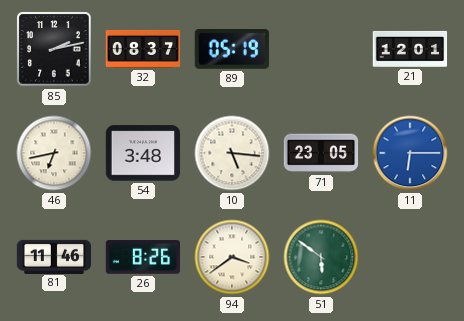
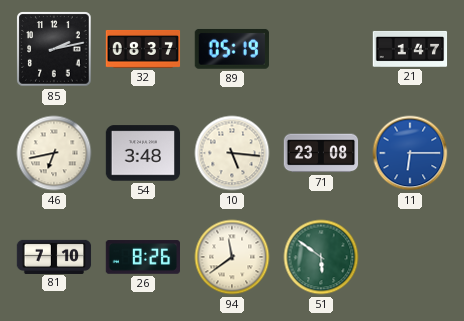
21: 12:01 -> 1:47
71: 23:05 -> 23:08
81: 11:46 -> 7:10
94: 3:39 -> 11:39
